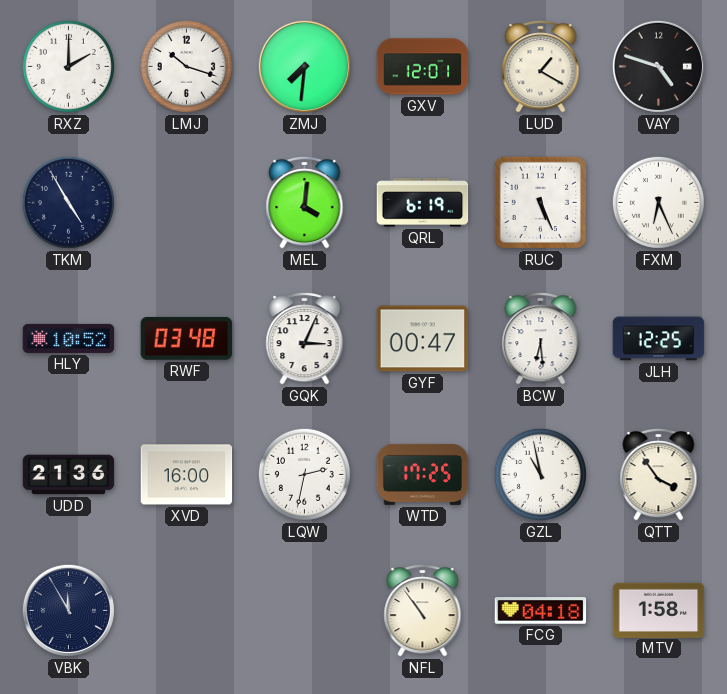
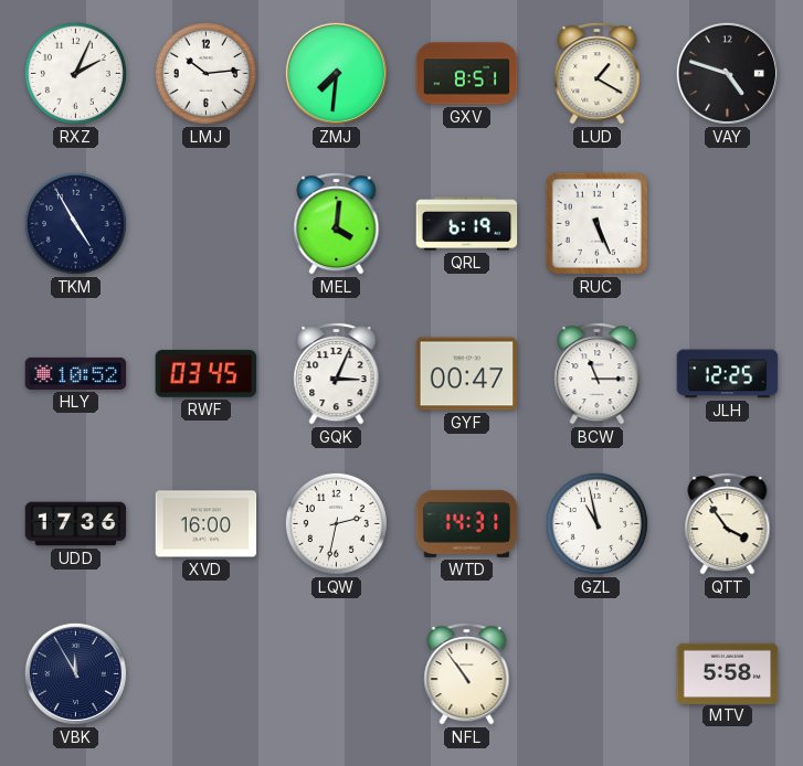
RXZ: 2:00 -> 2:04
LMJ: 10:18 -> 10:14
GXV: 12:01 -> 8:51
FXM: 6:26 -> none
RWF: 03:48 -> 03:45
BCW: 6:29 -> 11:15
UDD: 21:36 -> 17:36
WTD: 17:25 -> 14:31
FCG: 04:18 -> none
MTV: 1:58 -> 5:58
